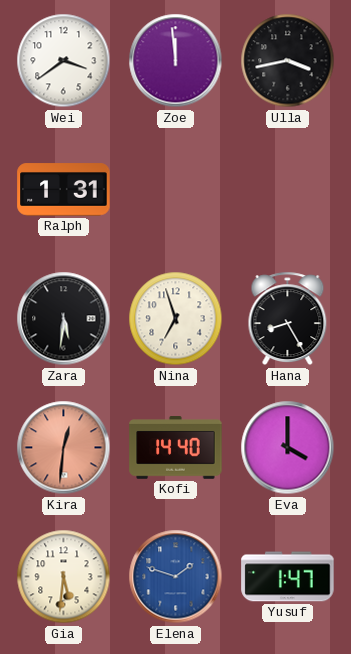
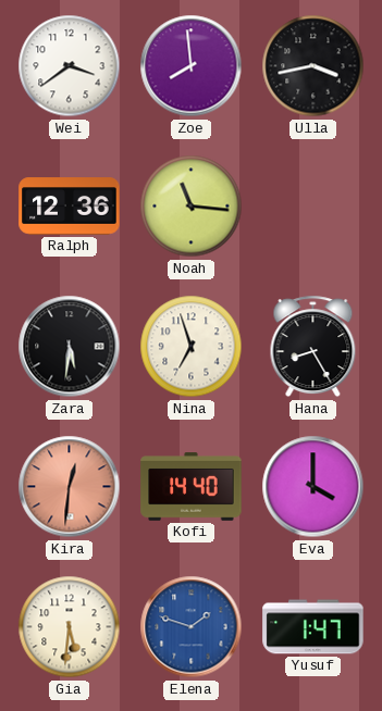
Zoe: 11:59 -> 7:59
Ralph: 1:31 -> 12:36
Noah: none -> 11:16
